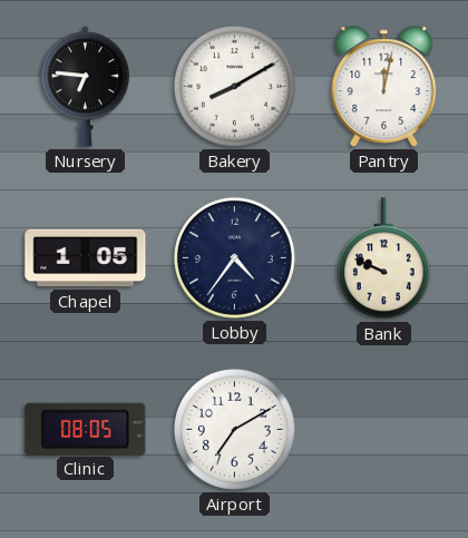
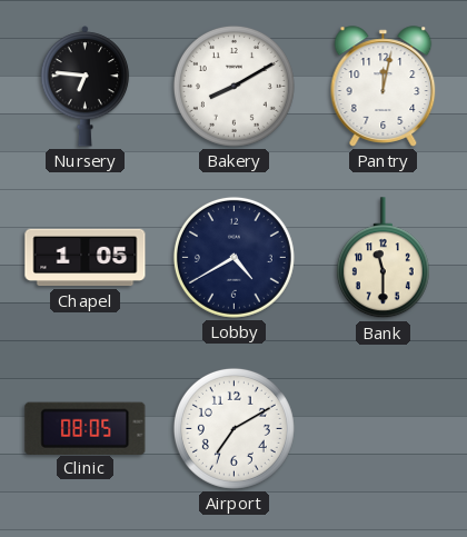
Lobby: 4:36 -> 4:40
Bank: 9:49 -> 11:30
